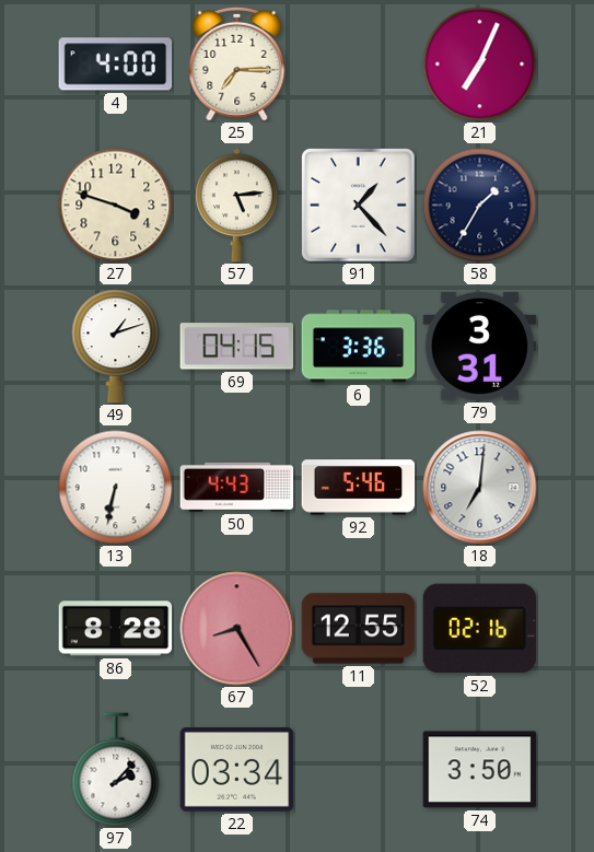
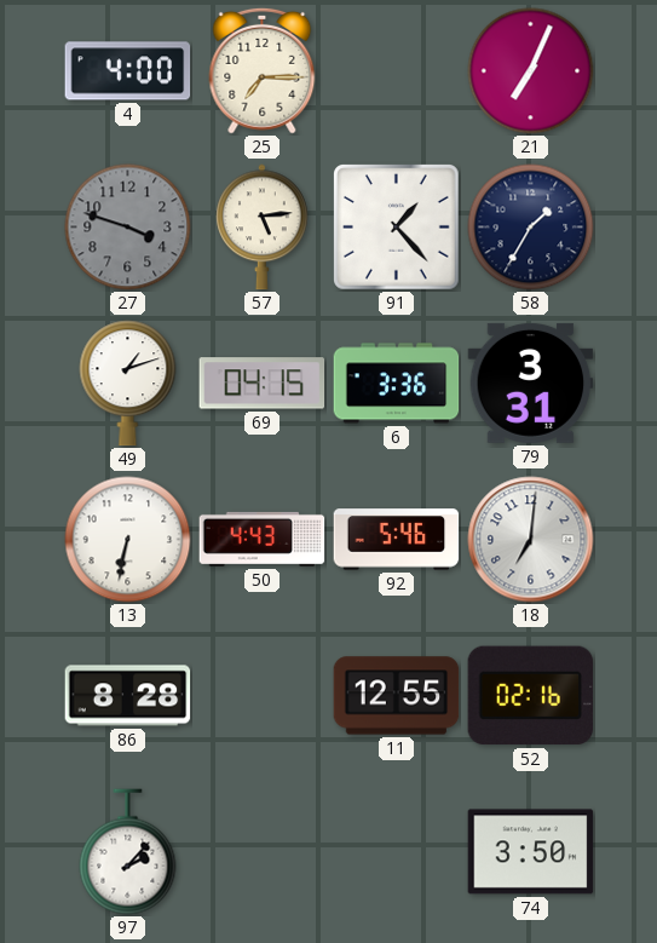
27 dial: cream -> grey
67: 8:25 -> none
22: 03:34 -> none
